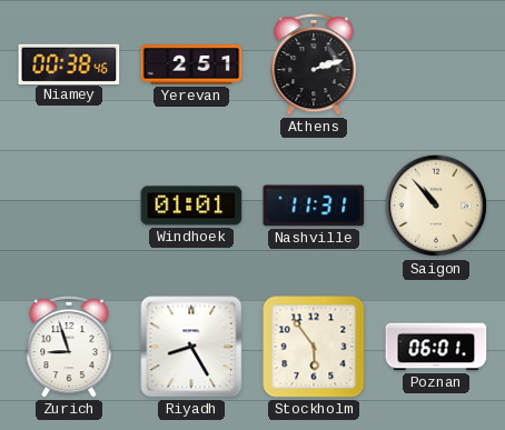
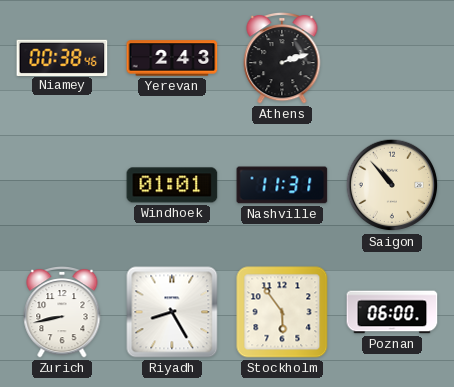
Yerevan: 2:51 -> 2:43
Zurich: 8:57 -> 8:43
Poznan: 06:01 -> 06:00
